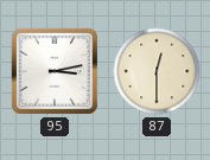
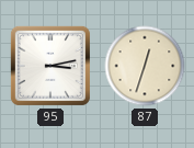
87: 12:30 -> 12:33
